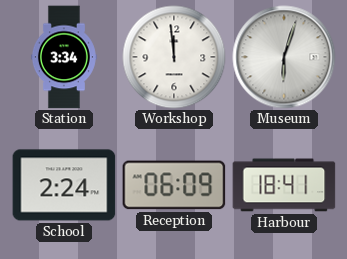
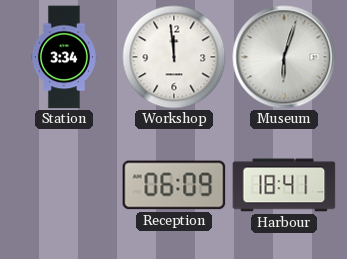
School: 2:24 -> none
